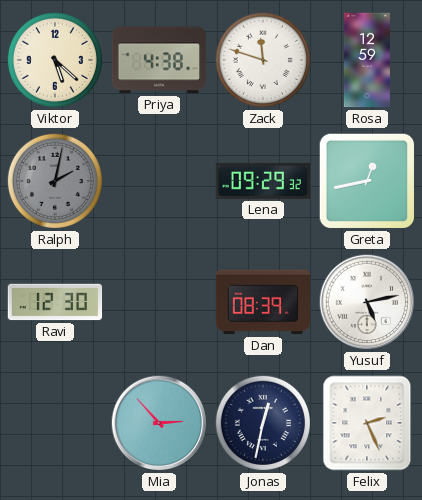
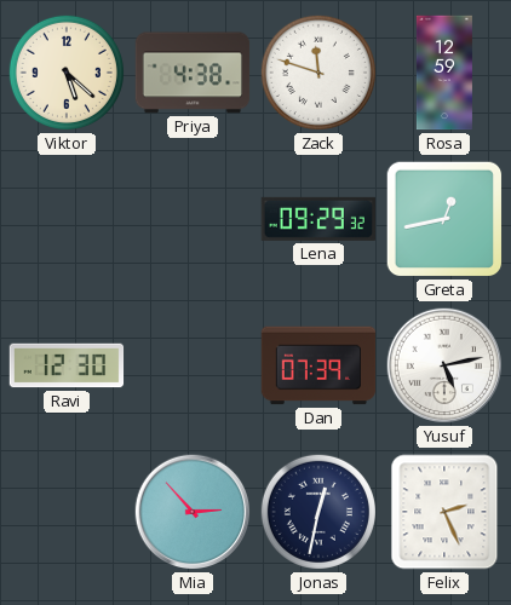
Ralph: 2:02 -> none
Dan: 08:39 -> 07:39
